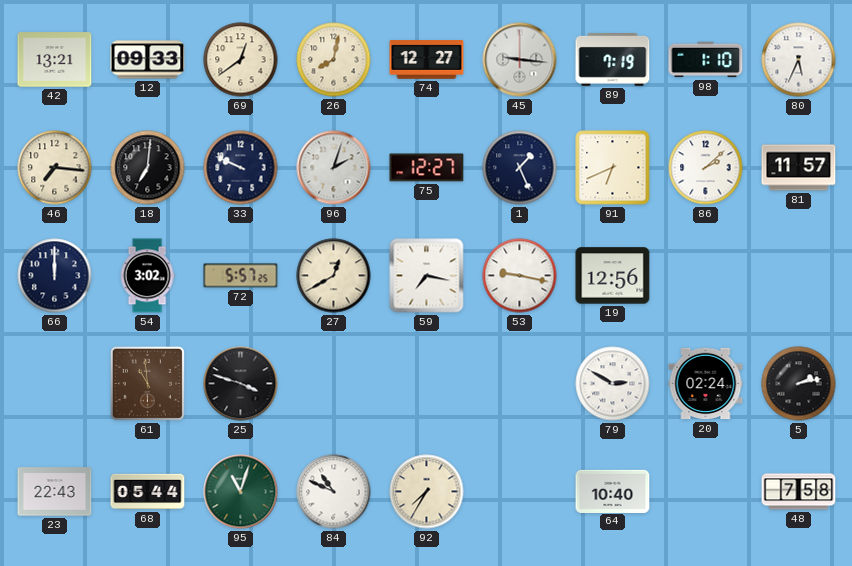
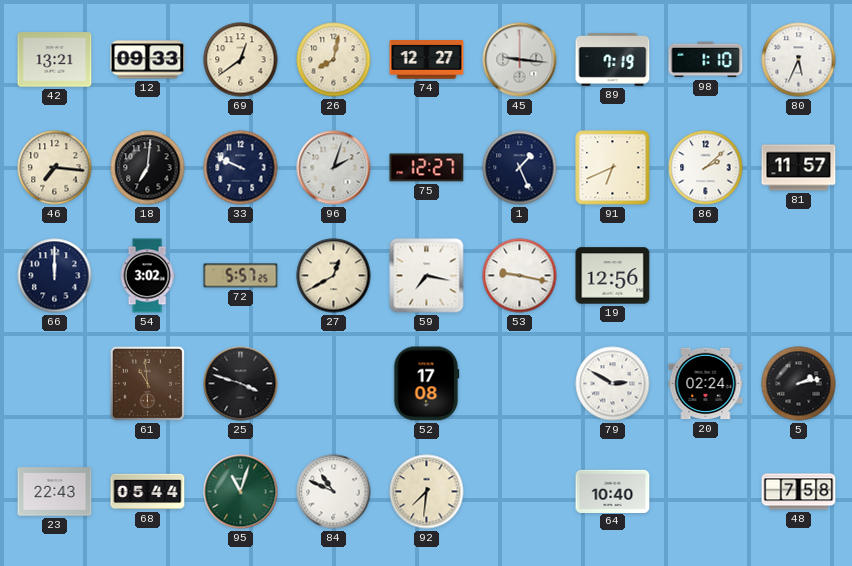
52: none -> 17:08
92: 7:35 -> 7:31
